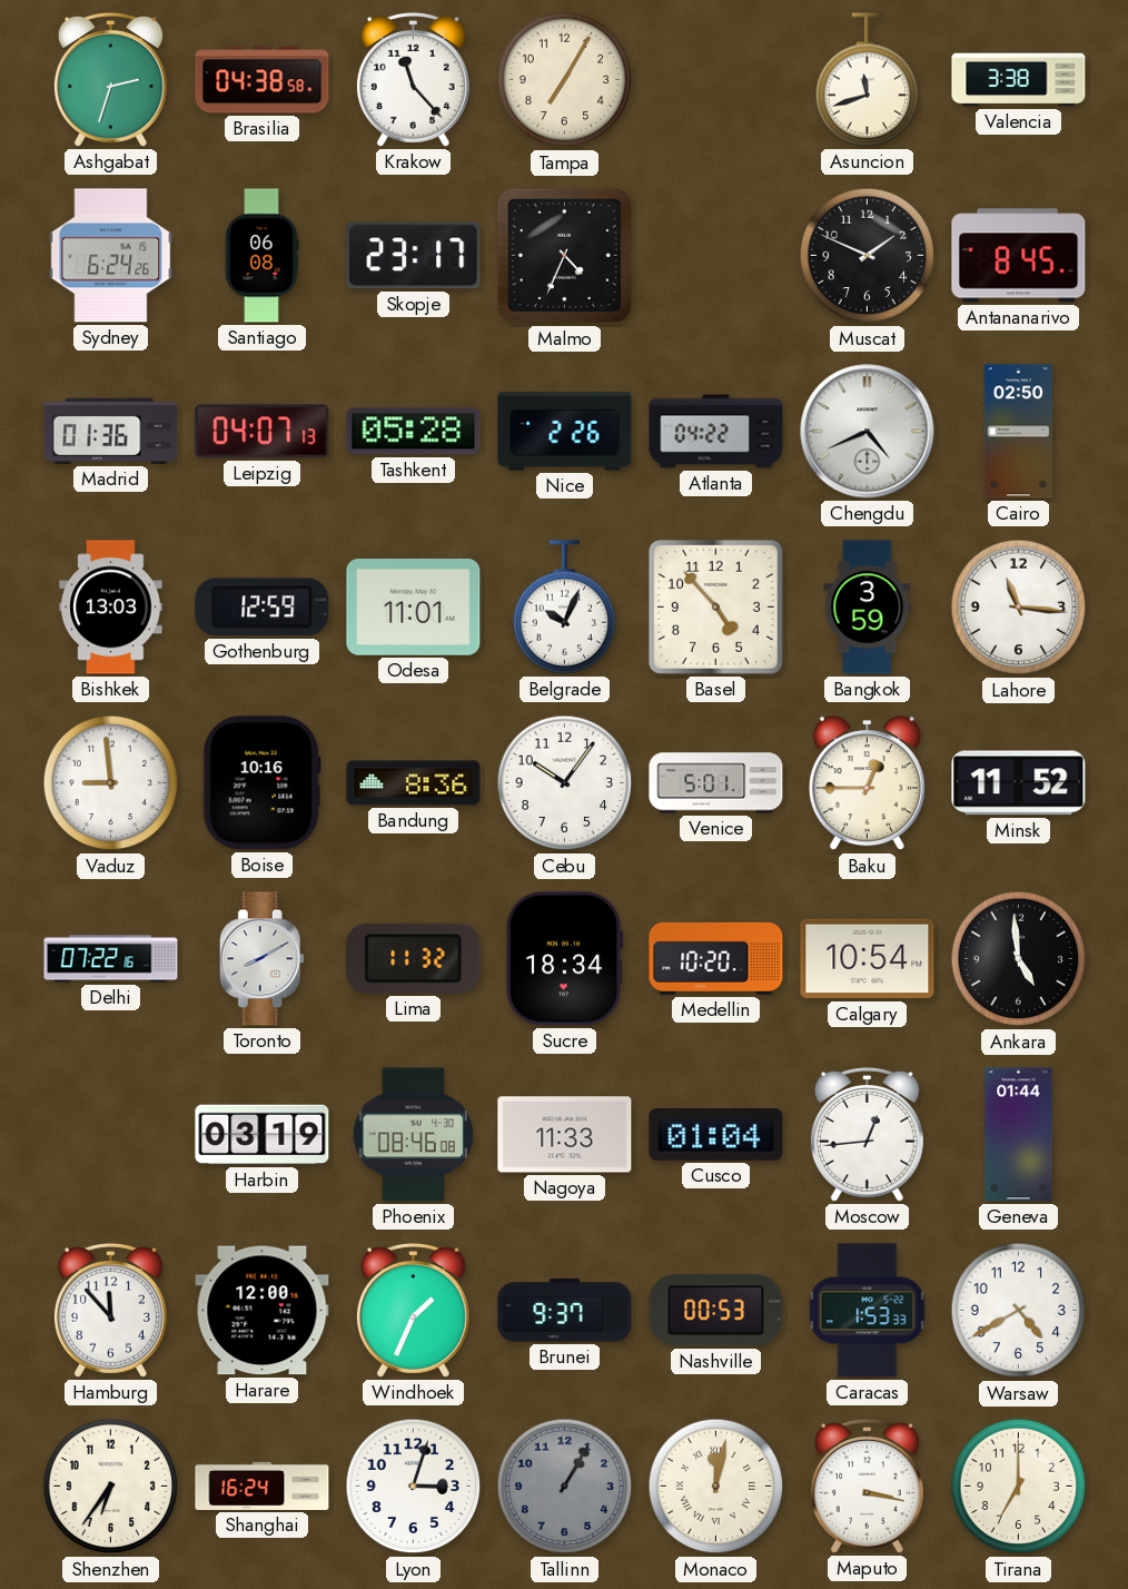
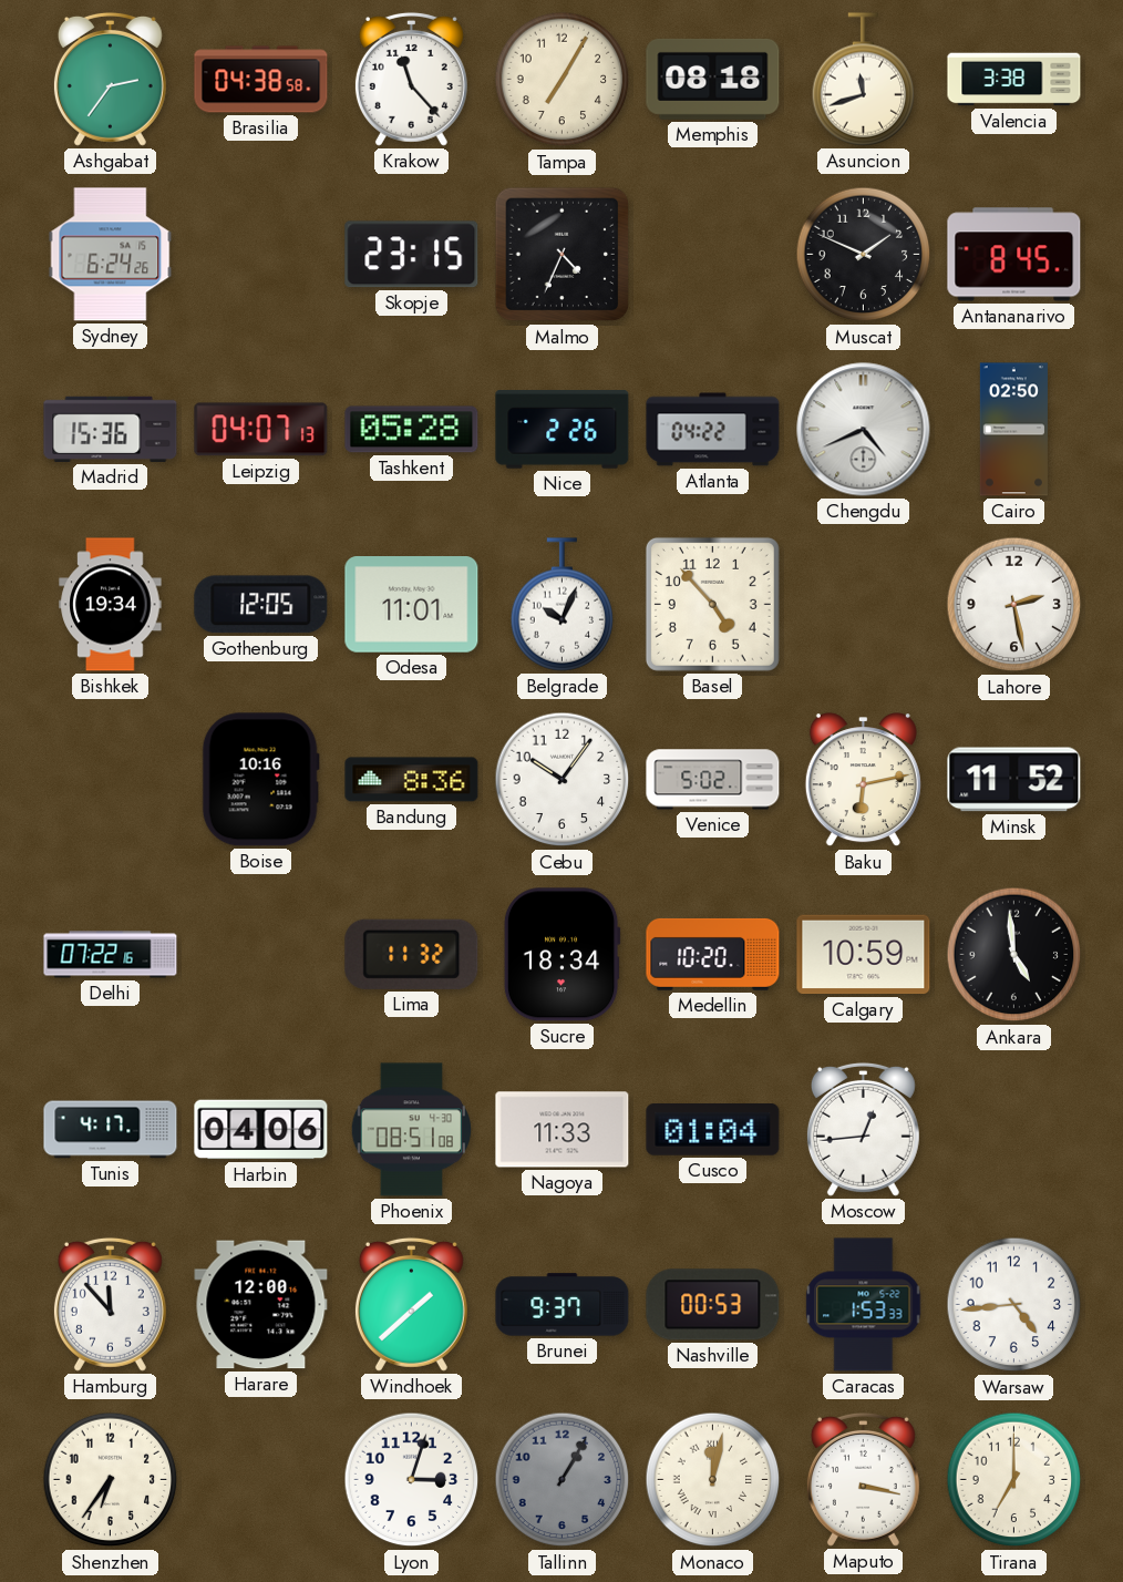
Ashgabat: 2:33 -> 2:36
Memphis: none -> 08:18
Santiago: 06:08 -> none
Skopje: 23:17 -> 23:15
Madrid: 01:36 -> 15:36
Bishkek: 13:03 -> 19:34
Gothenburg: 12:59 -> 12:05
Bangkok: 3:59 -> none
Lahore: 11:16 -> 2:28
Vaduz: 8:59 -> none
Venice: 5:01 -> 5:02
Baku: 12:45 -> 6:13
Toronto: 8:10 -> none
Calgary: 10:54 -> 10:59
Tunis: none -> 4:17
Harbin: 03:19 -> 04:06
Phoenix: 08:46 -> 08:51
Geneva: 01:44 -> none
Windhoek: 1:34 -> 1:38
Warsaw: 4:40 -> 4:44
Shanghai: 16:24 -> none
